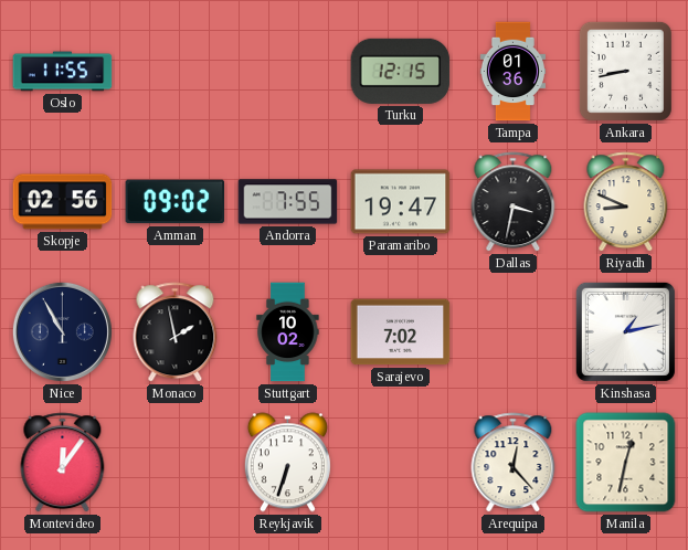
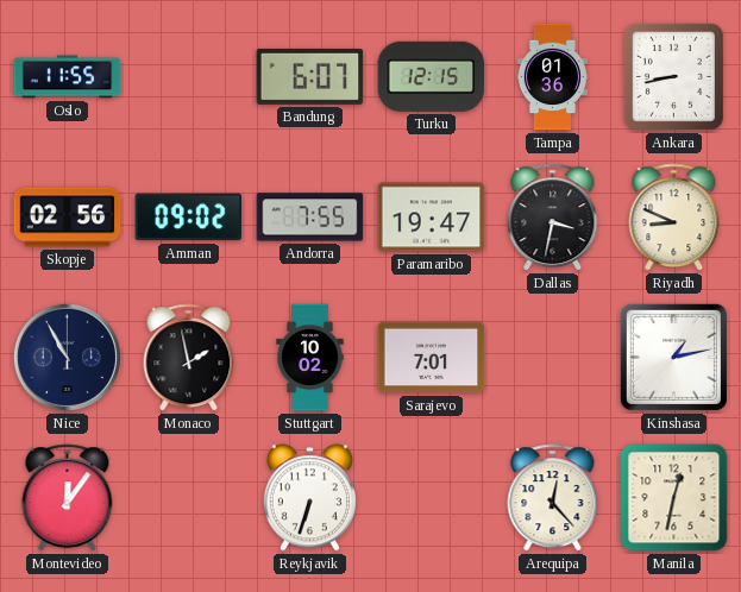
Bandung: none -> 6:07
Sarajevo: 7:02 -> 7:01
